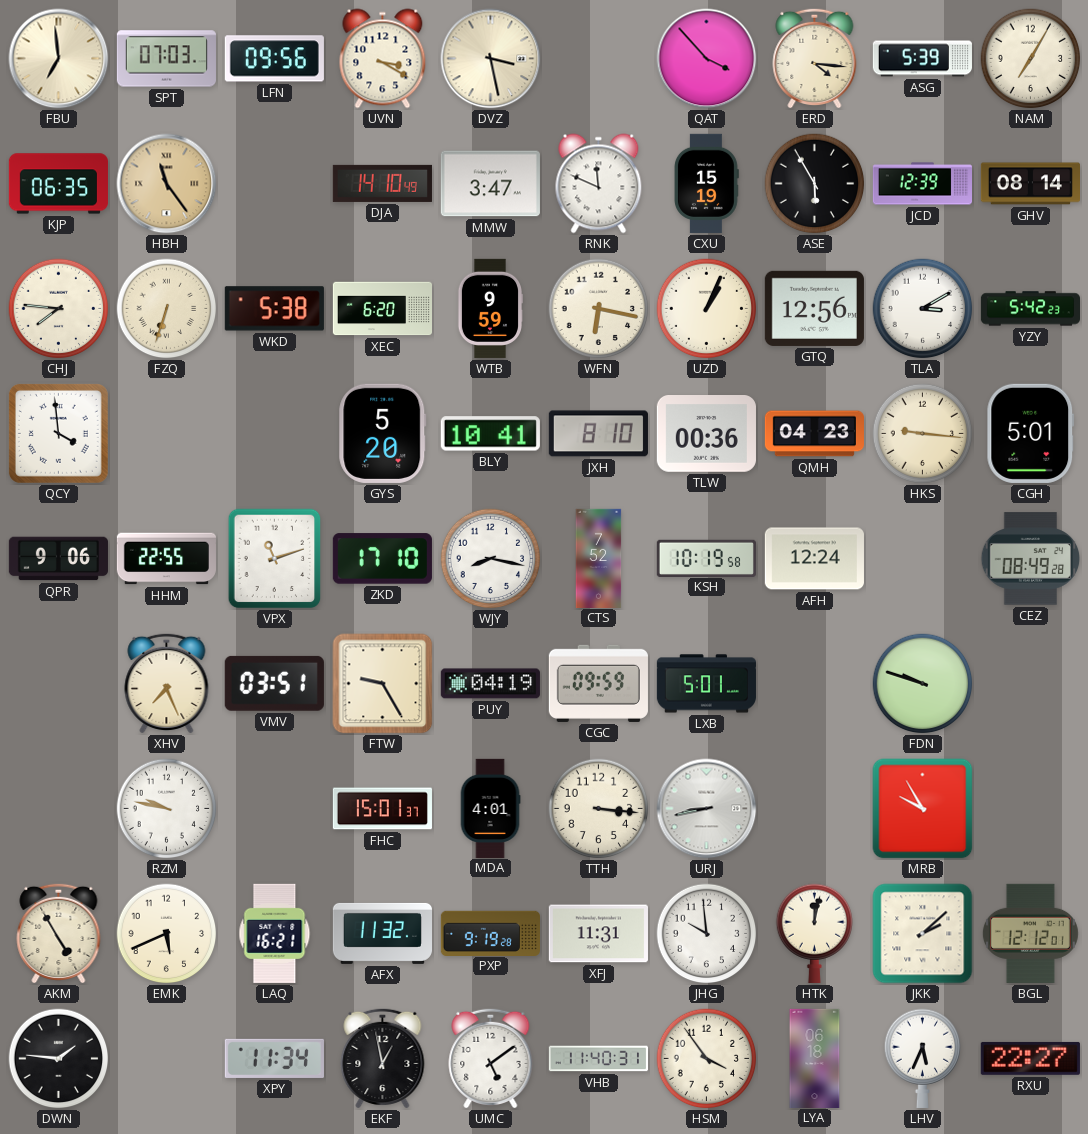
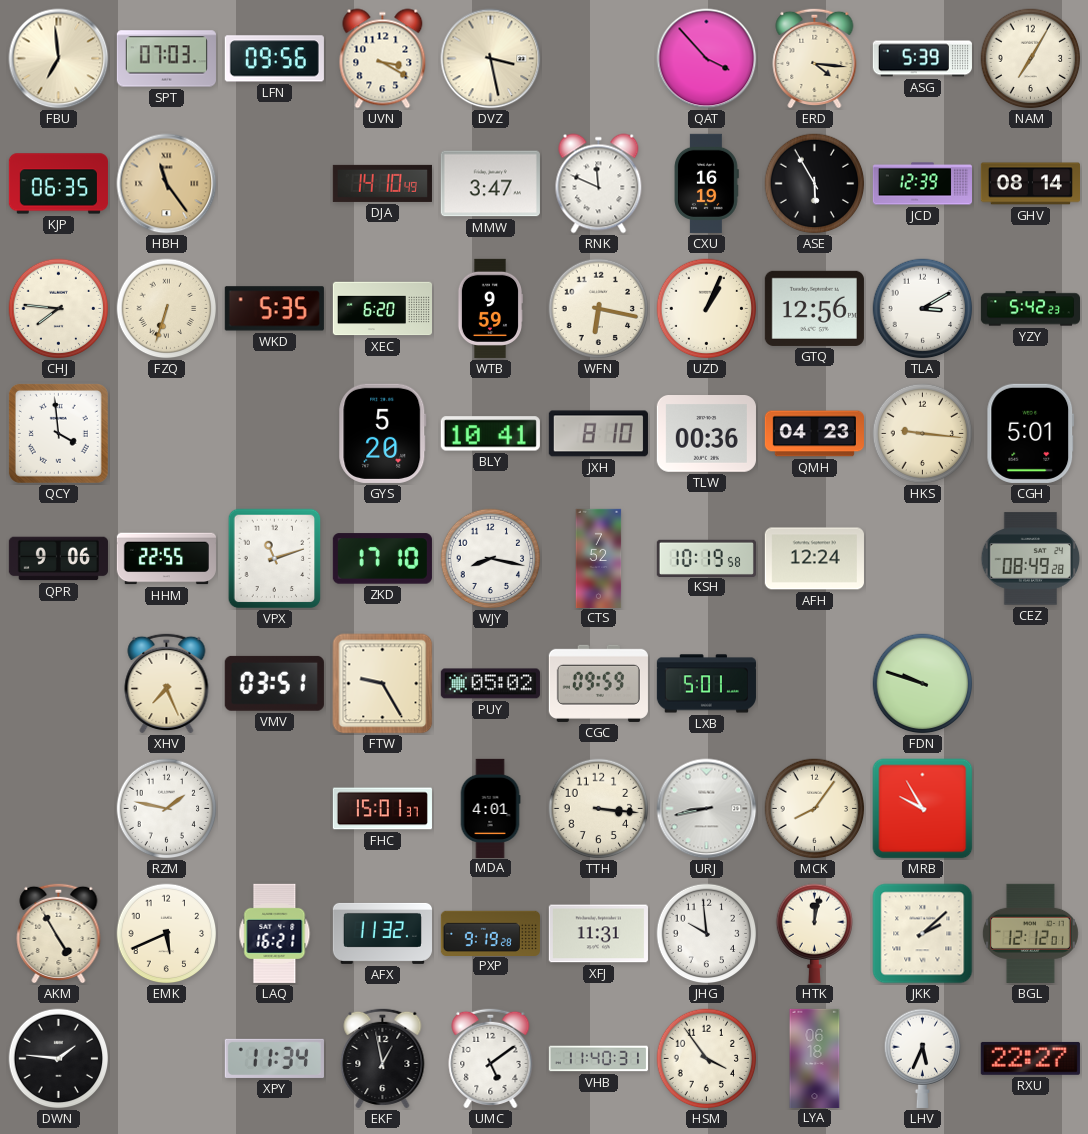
CXU: 15:19 -> 16:19
WKD: 5:38 -> 5:35
PUY: 04:19 -> 05:02
RZM: 9:47 -> 1:47
MCK: none -> 8:06
